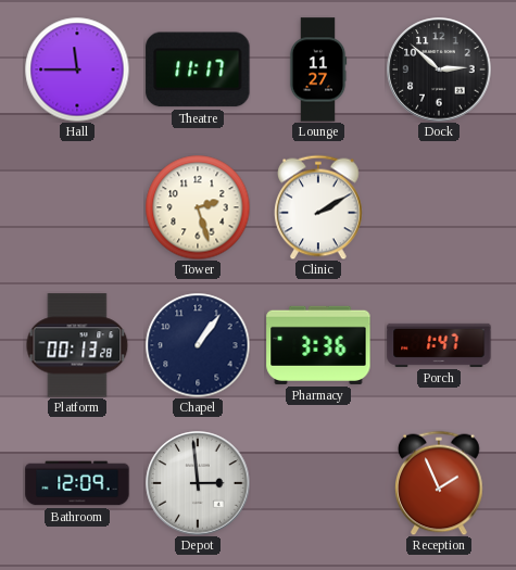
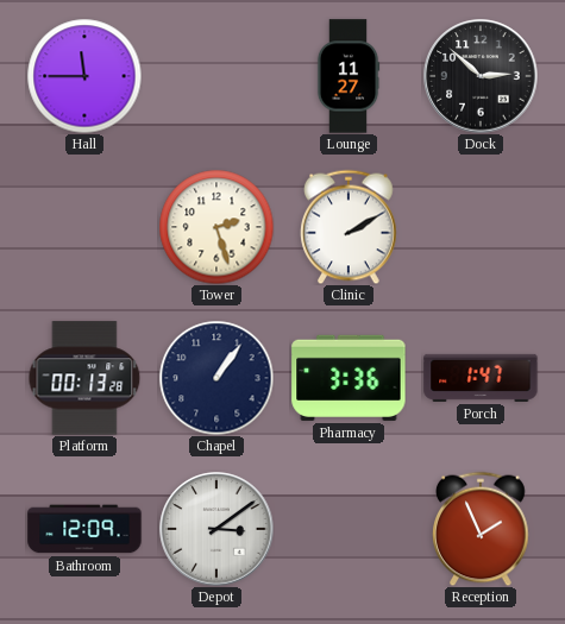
Theatre: 11:17 -> none
Depot: 2:59 -> 3:09
